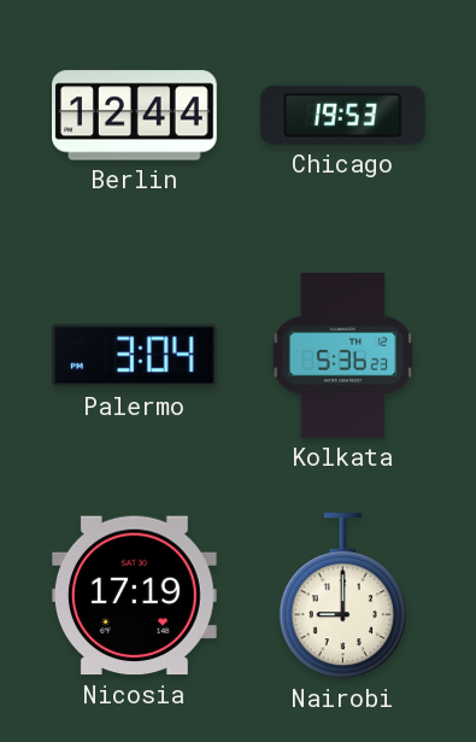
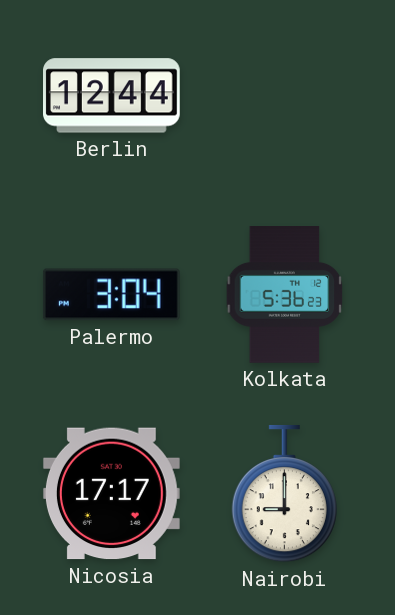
Chicago: 19:53 -> none
Nicosia: 17:19 -> 17:17
